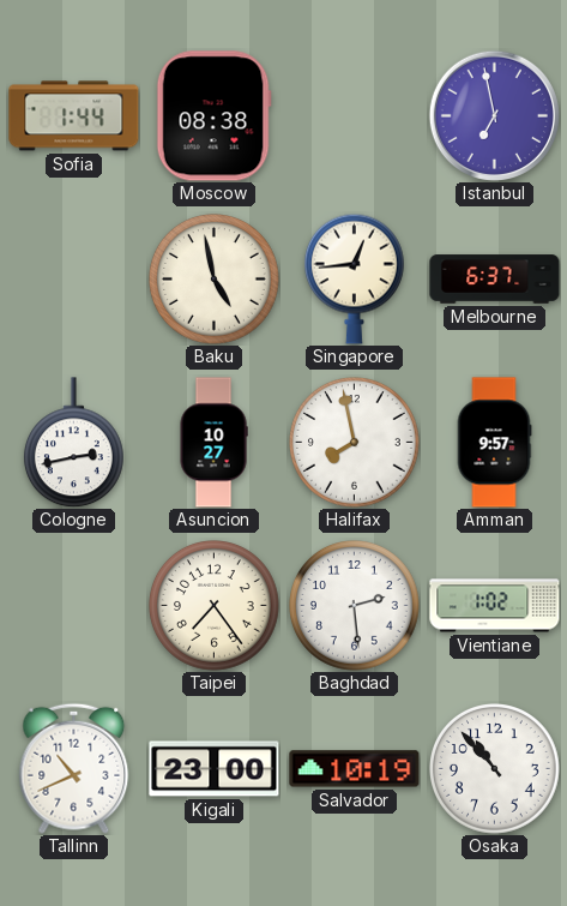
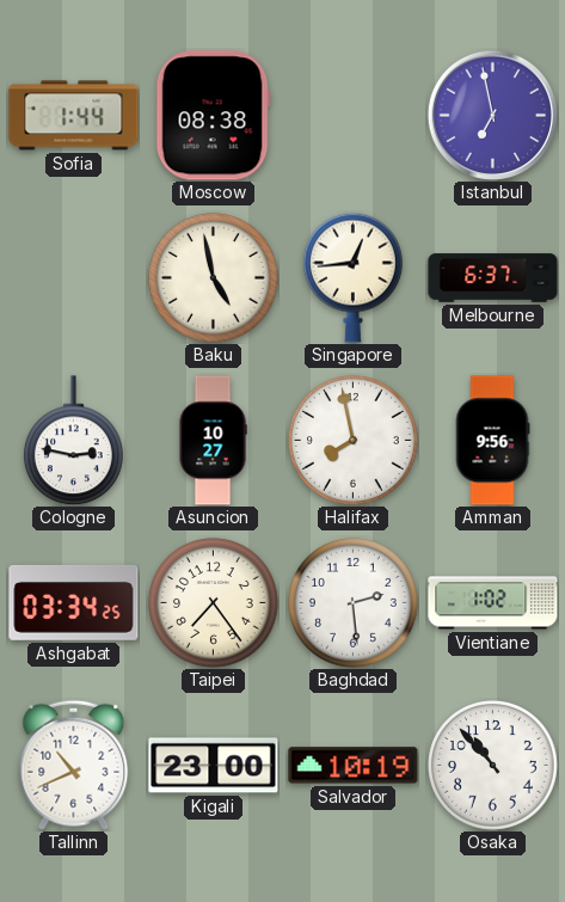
Cologne: 2:43 -> 2:47
Amman: 9:57 -> 9:56
Ashgabat: none -> 03:34
